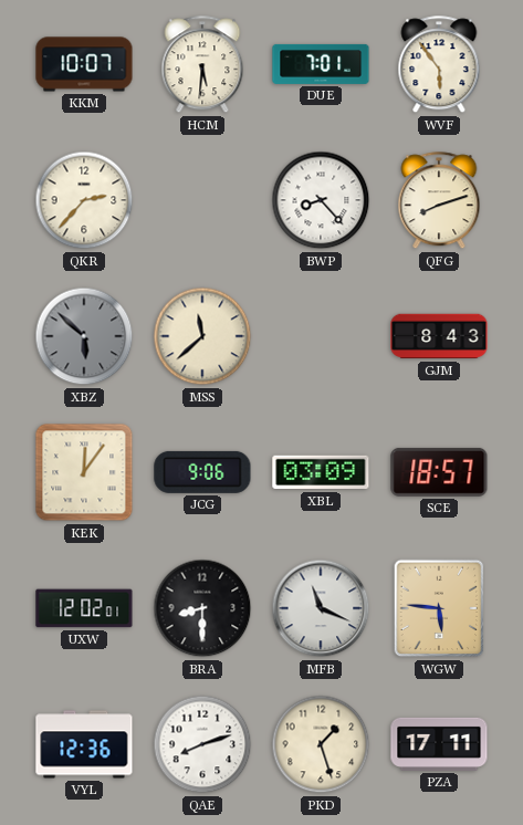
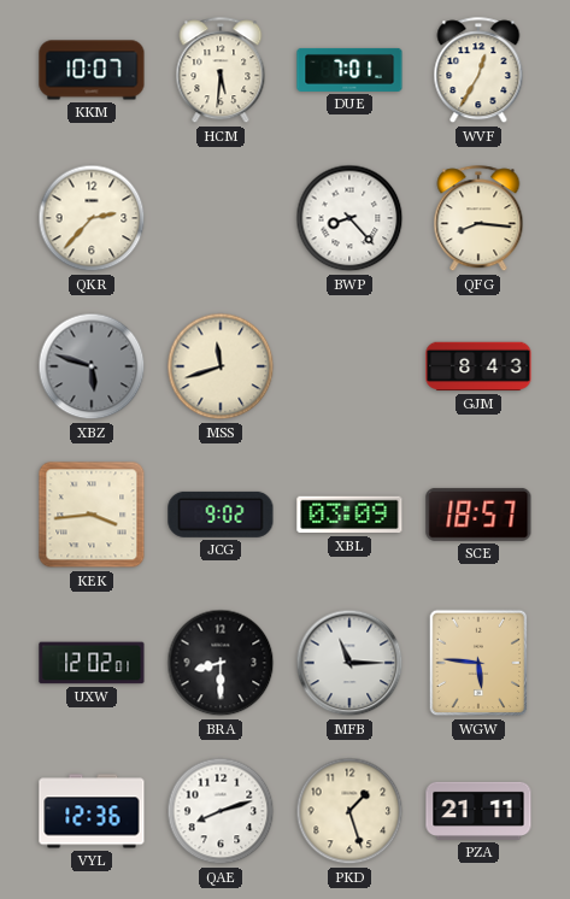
WVF: 5:54 -> 12:35
QFG: 8:12 -> 8:16
XBZ: 5:52 -> 5:48
MSS: 11:38 -> 11:42
KEK: 12:06 -> 3:44
JCG: 9:06 -> 9:02
MFB: 11:19 -> 11:15
PZA: 17:11 -> 21:11
